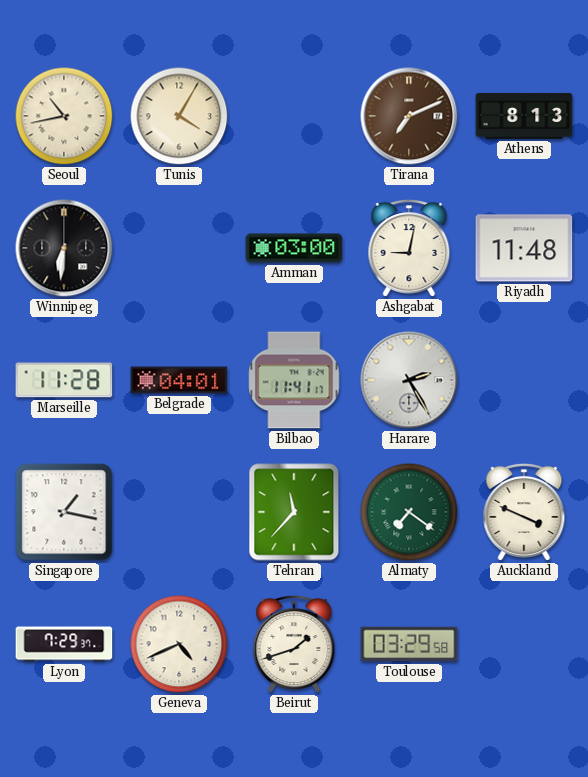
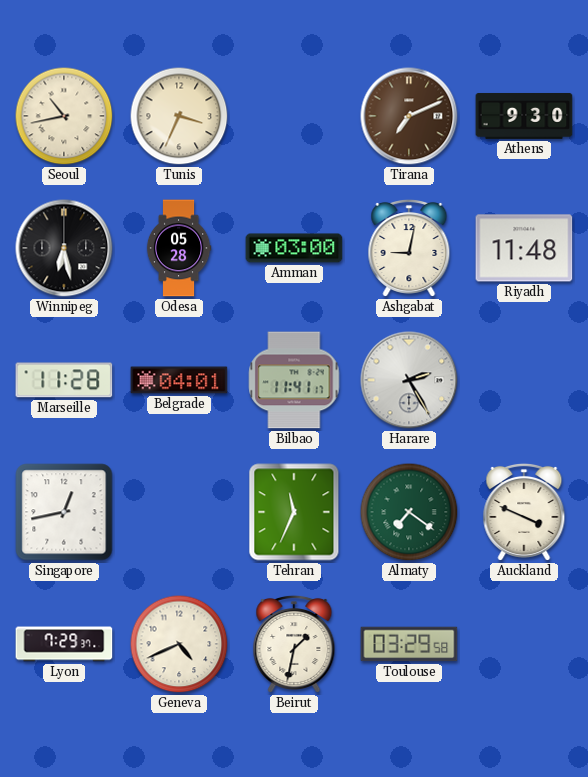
Tunis: 4:05 -> 3:34
Athens: 8:13 -> 9:30
Winnipeg: 6:31 -> 6:28
Odesa: none -> 05:28
Singapore: 1:17 -> 12:43
Tehran: 11:37 -> 11:34
Beirut: 1:42 -> 1:32
